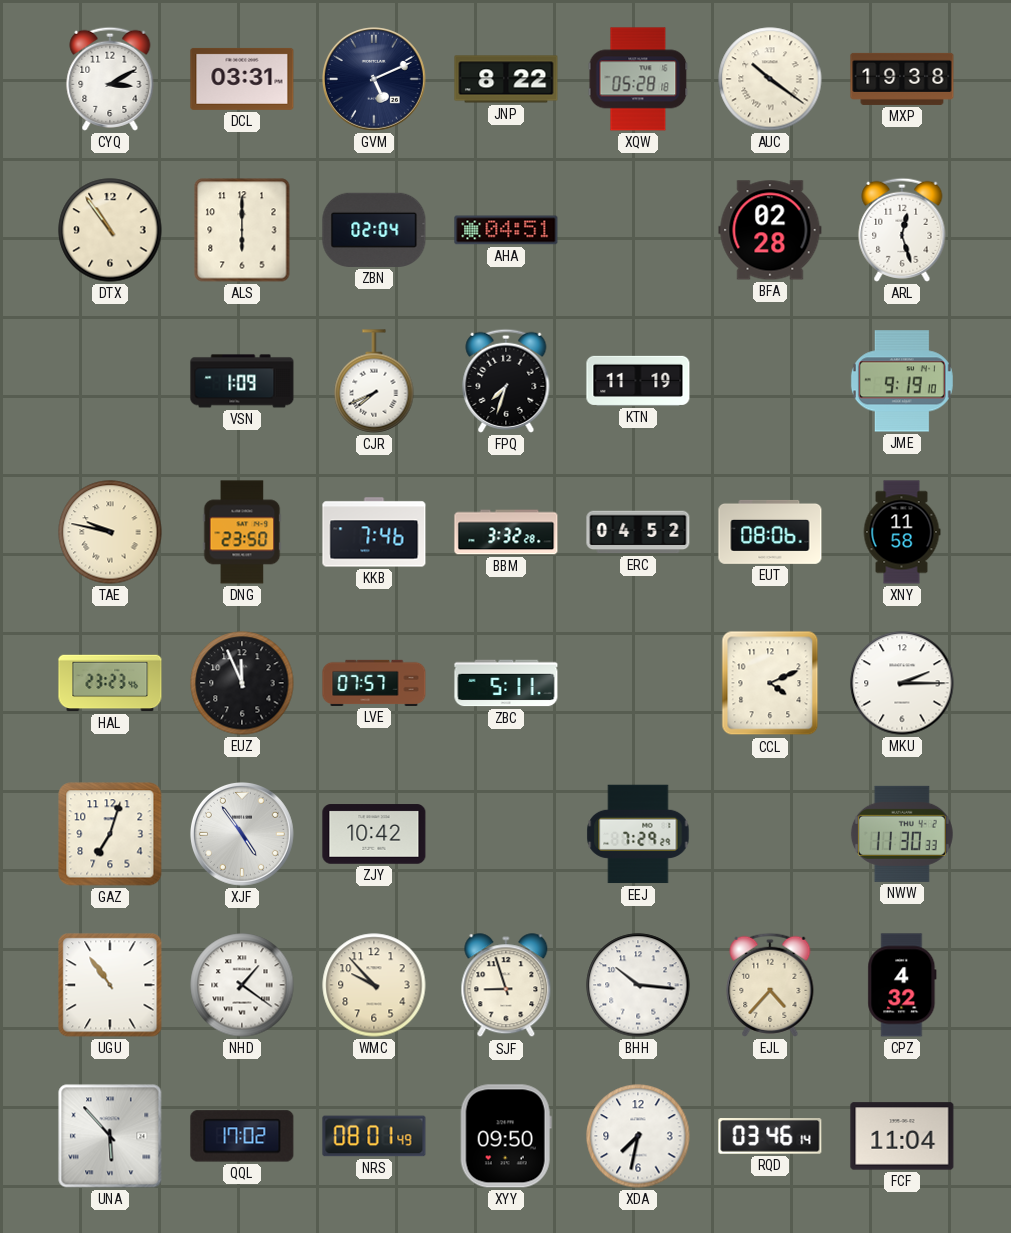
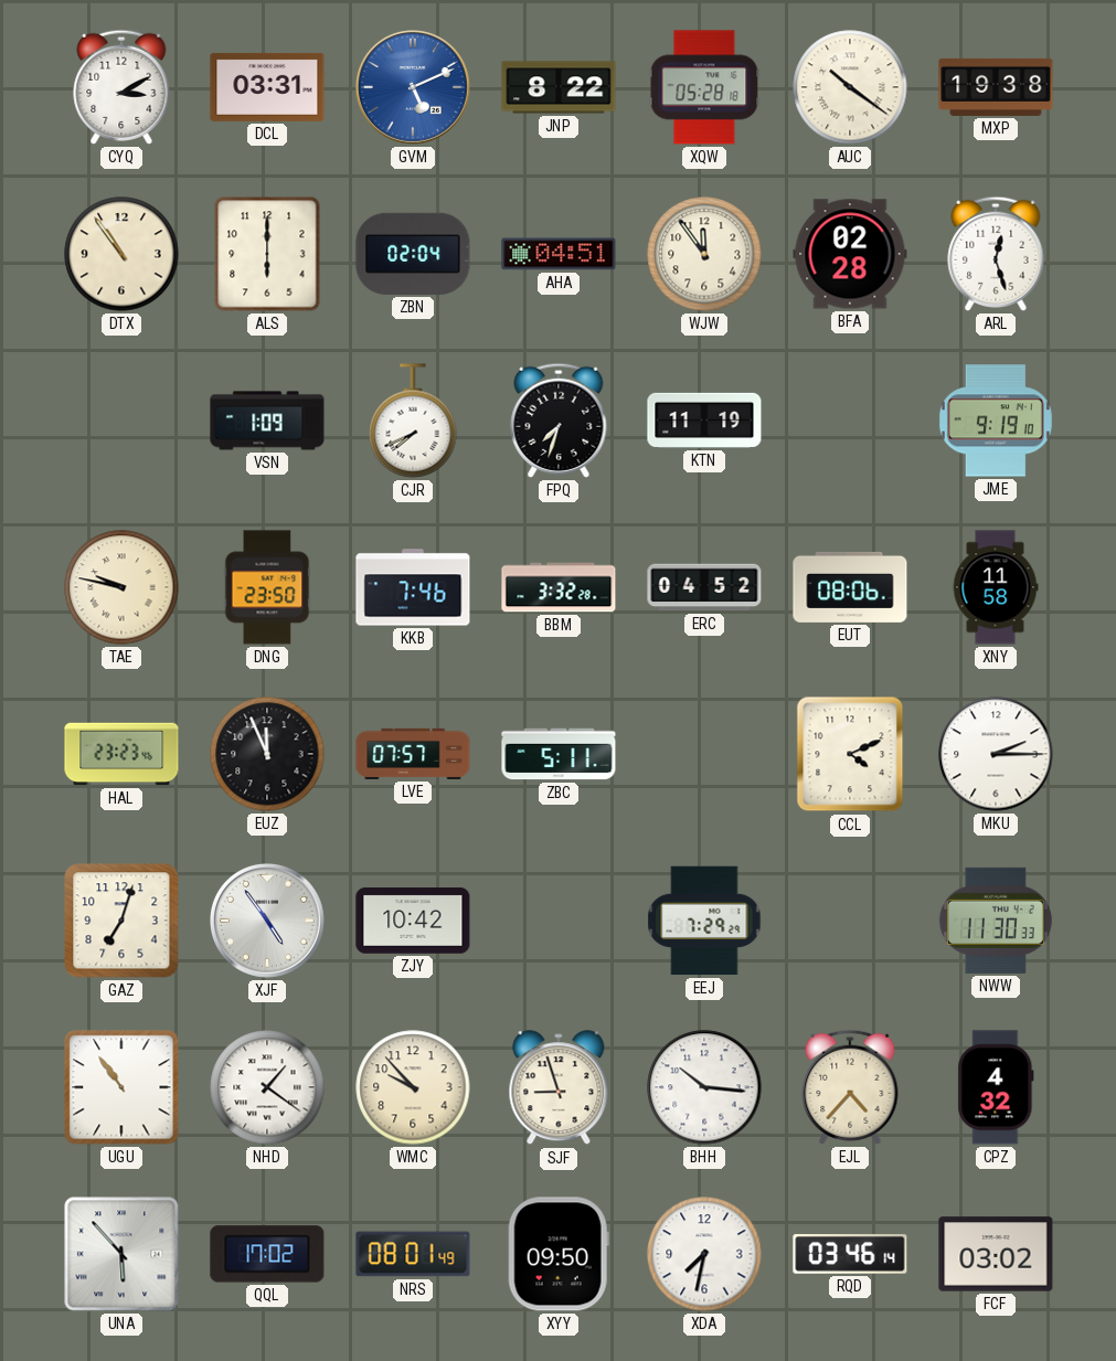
GVM dial: navy -> blue
WJW: none -> 11:54
FCF: 11:04 -> 03:02
